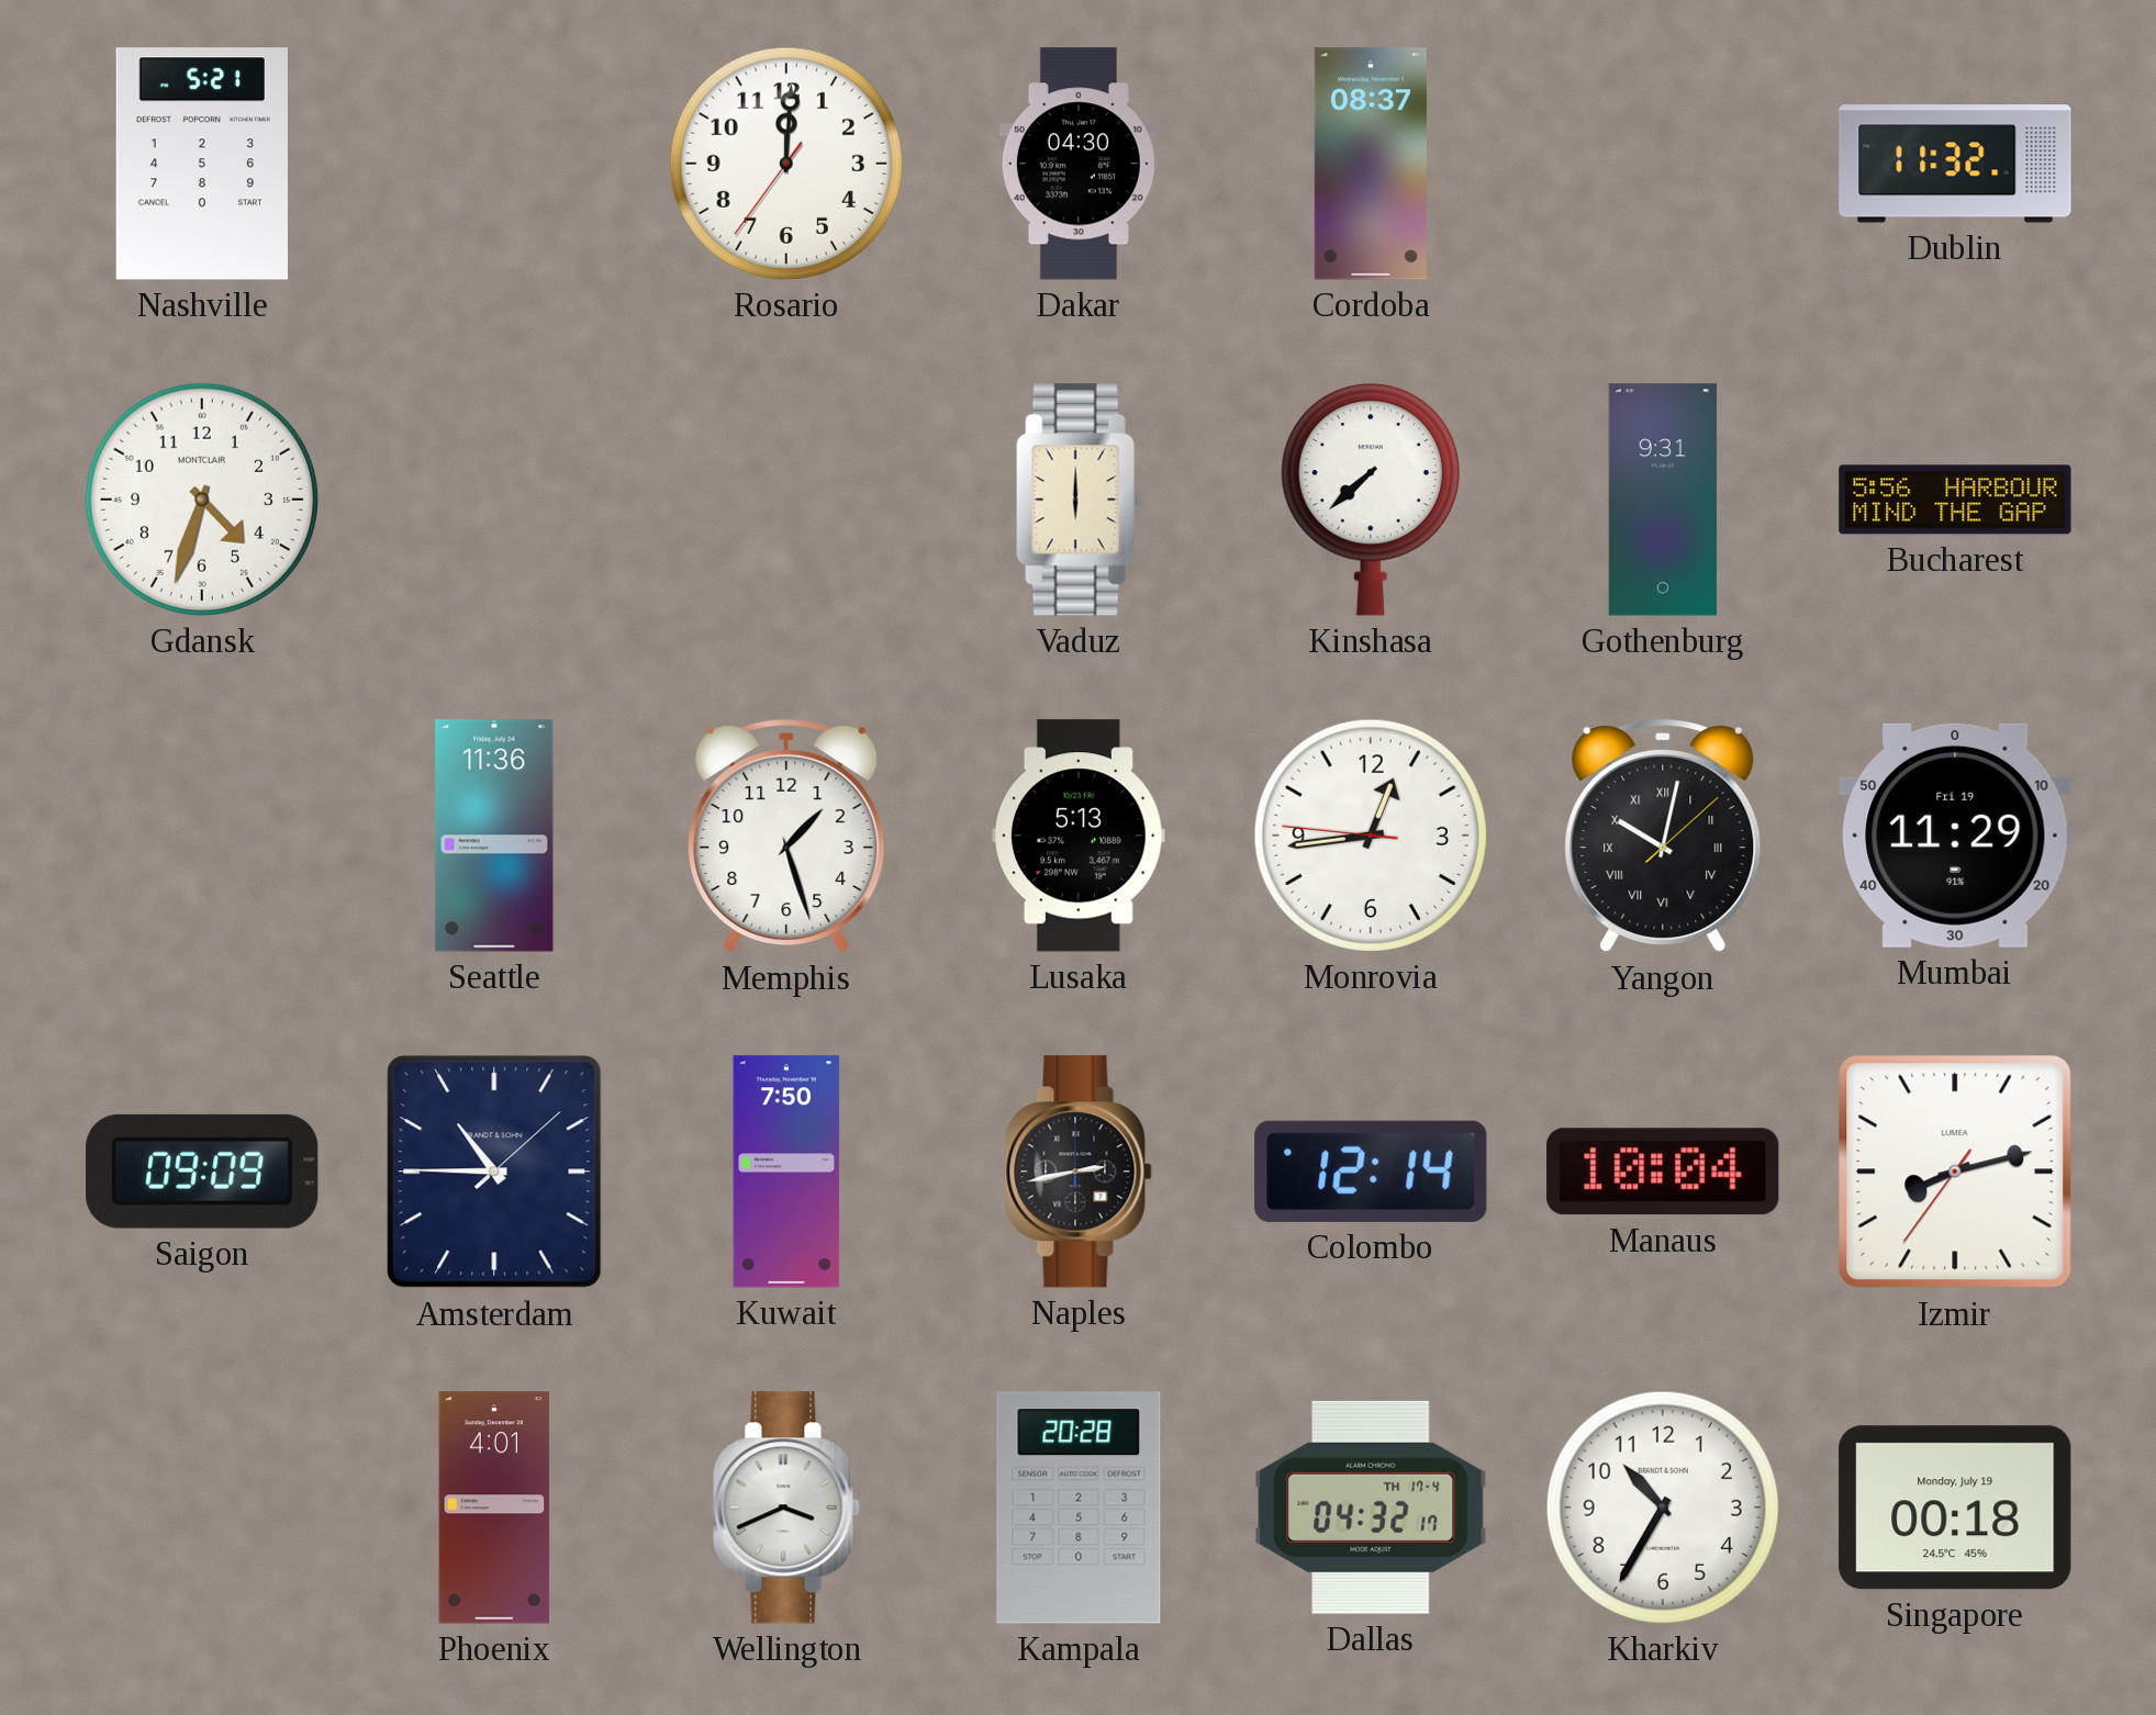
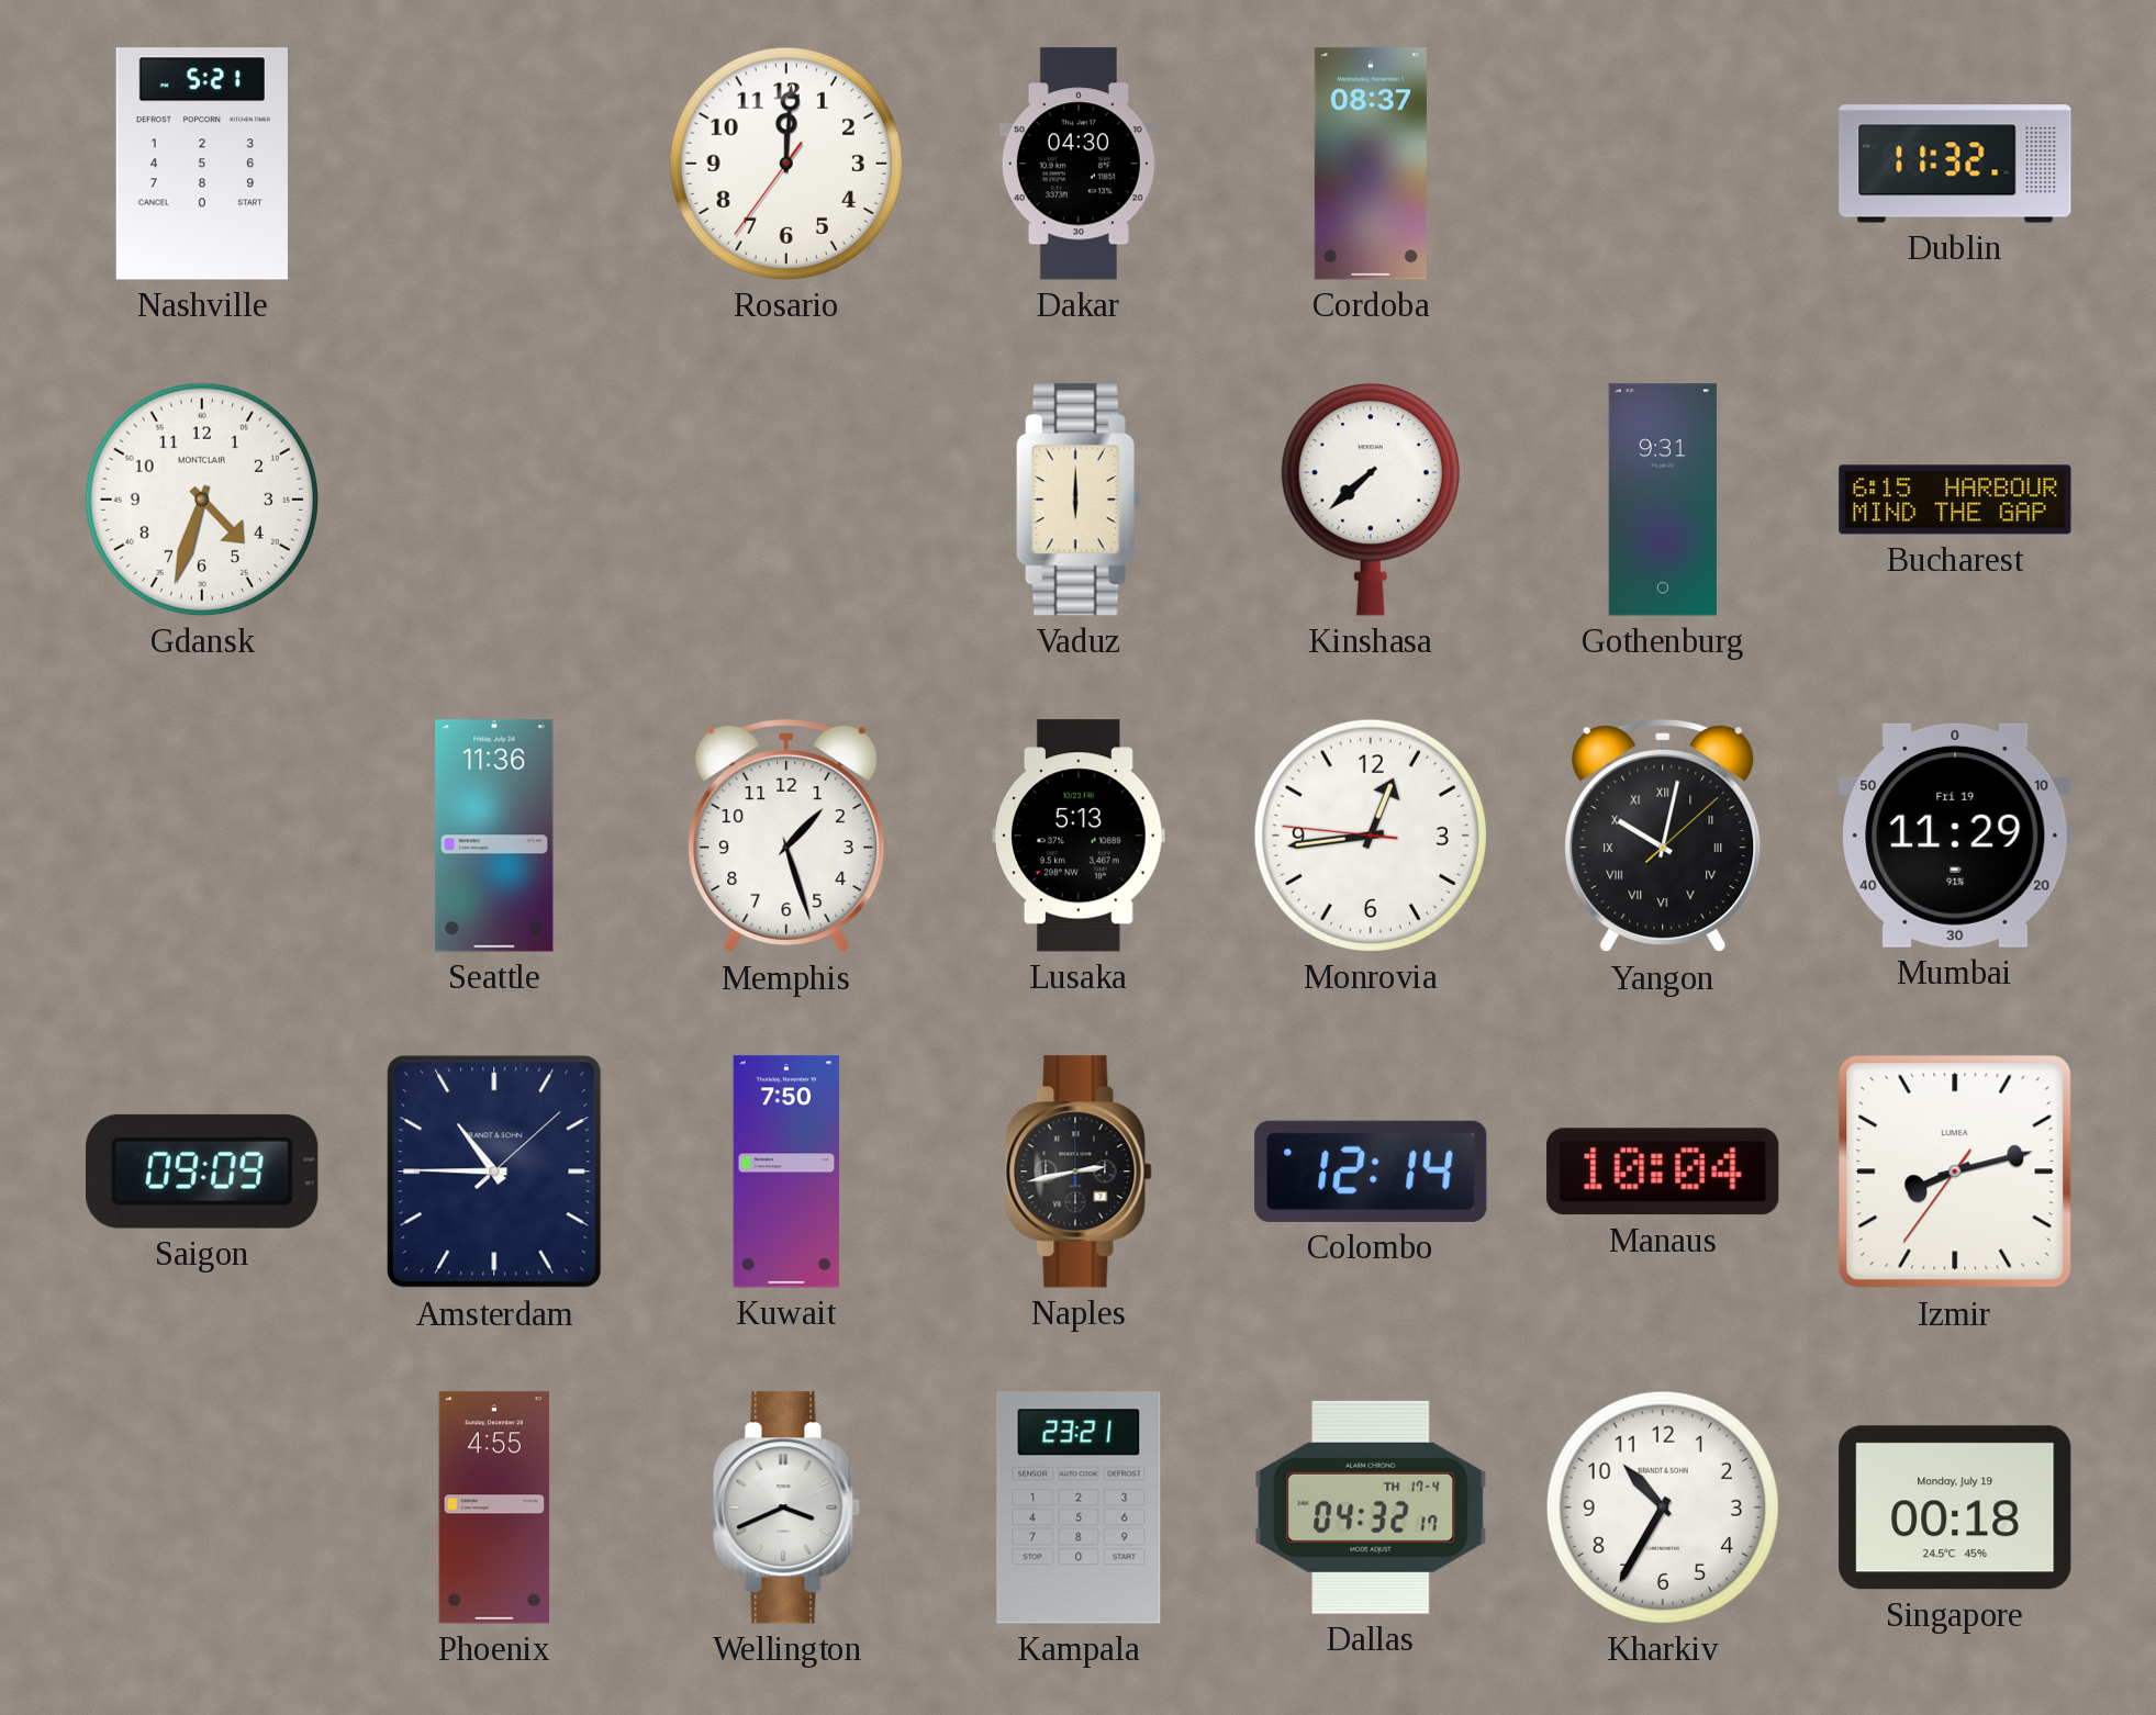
Bucharest: 5:56 -> 6:15
Phoenix: 4:01 -> 4:55
Kampala: 20:28 -> 23:21
